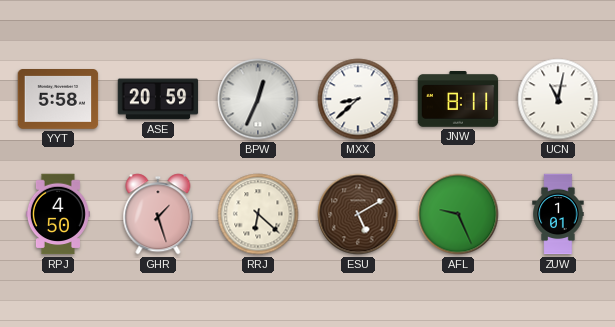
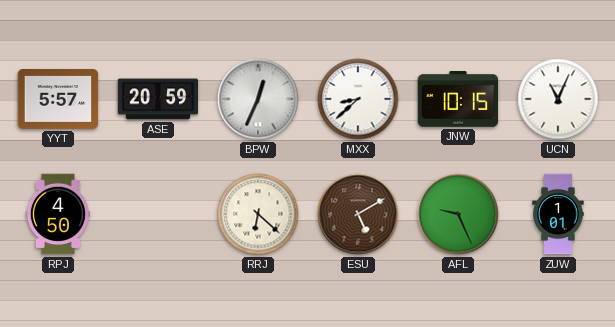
YYT: 5:58 -> 5:57
JNW: 8:11 -> 10:15
UCN: 11:02 -> 11:04
GHR: 1:27 -> none
